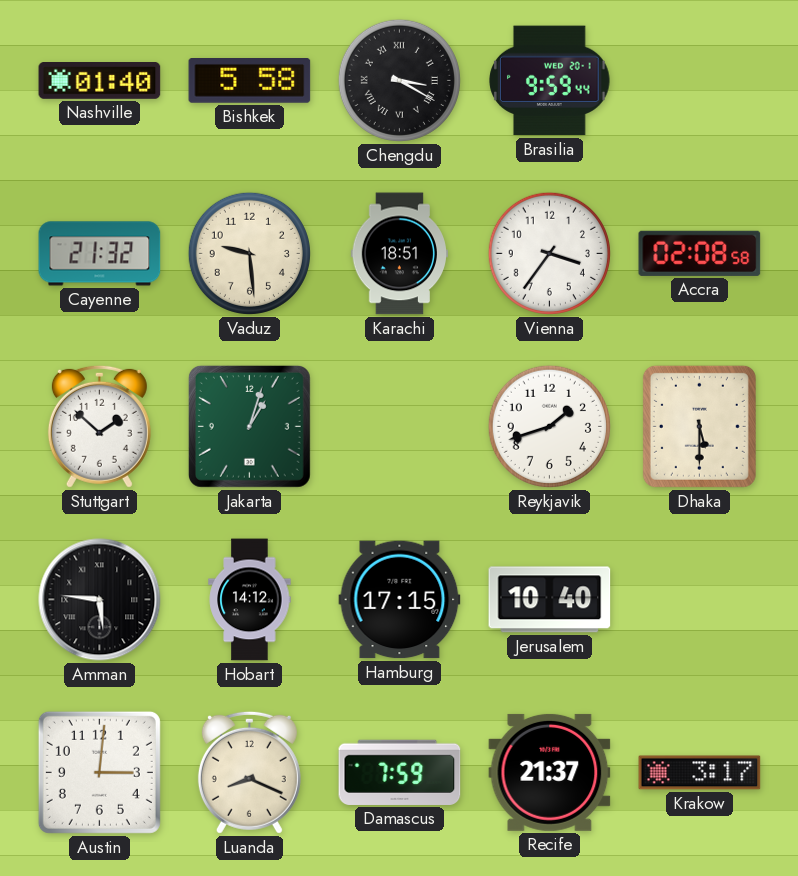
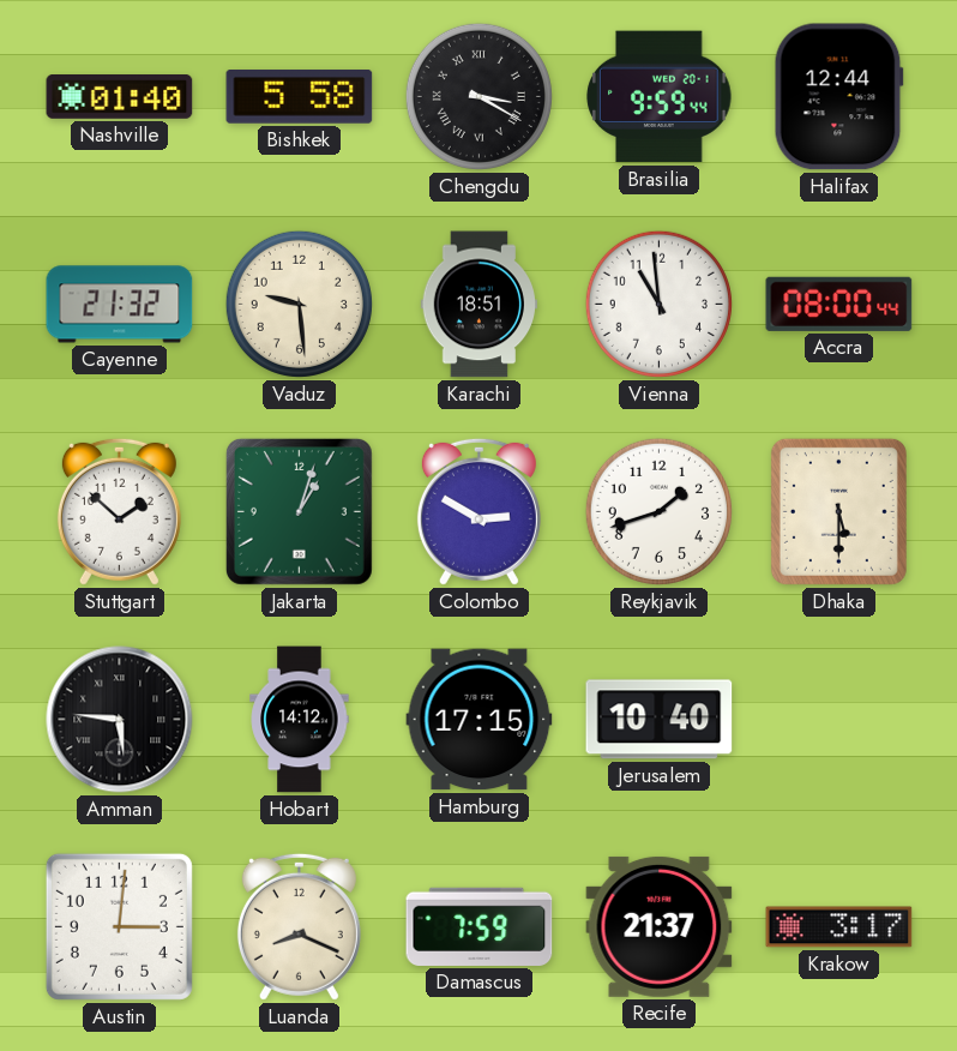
Halifax: none -> 12:44
Vienna: 3:36 -> 10:59
Accra: 02:08 -> 08:00
Colombo: none -> 2:50
